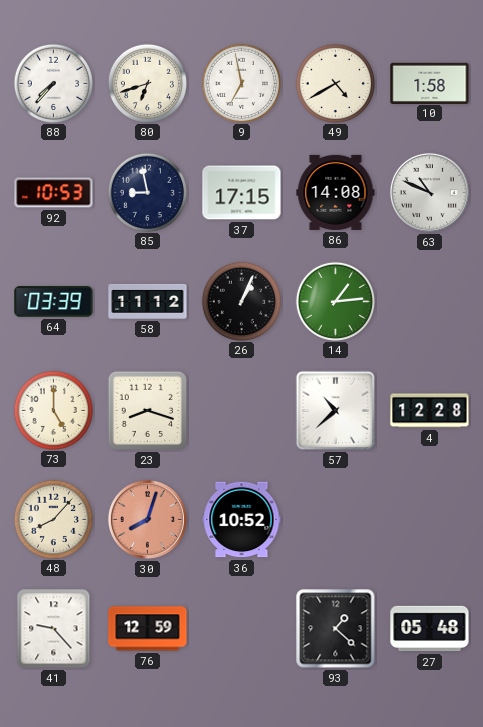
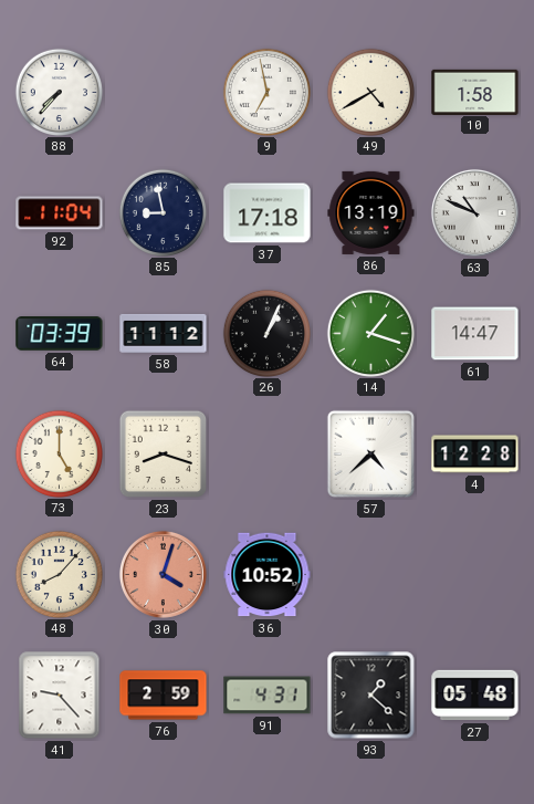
80: 6:42 -> none
92: 10:53 -> 11:04
37: 17:15 -> 17:18
86: 14:08 -> 13:19
14: 1:14 -> 1:18
61: none -> 14:47
57: 10:38 -> 4:38
30: 8:03 -> 4:03
76: 12:59 -> 2:59
91: none -> 4:31
